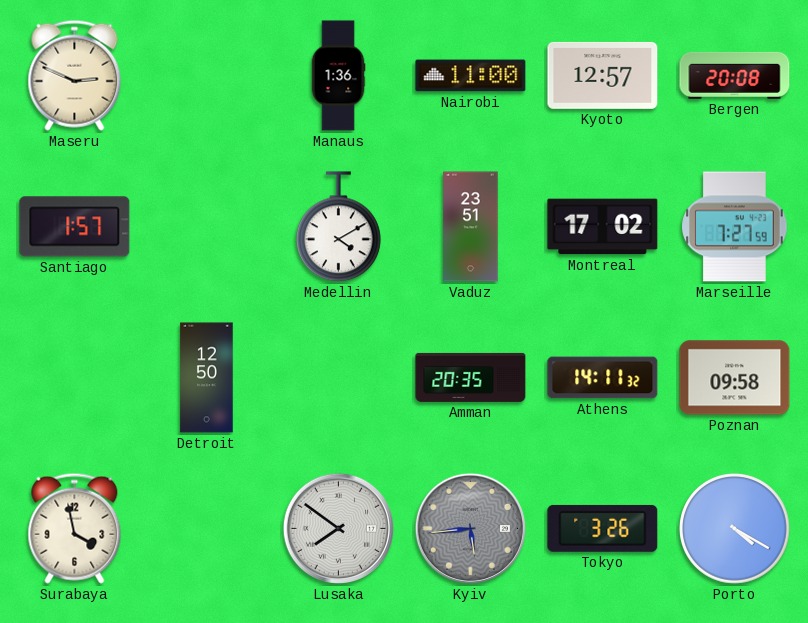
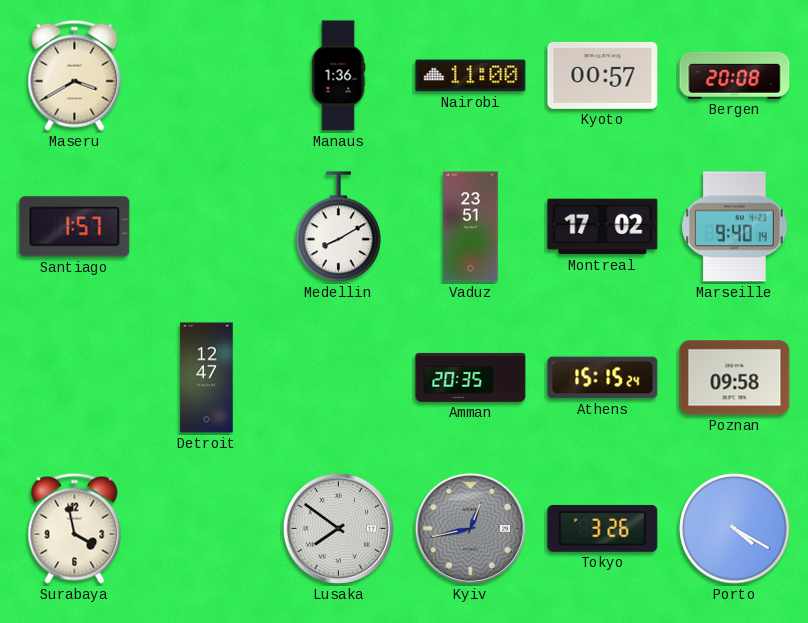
Maseru: 2:49 -> 3:40
Kyoto: 12:57 -> 00:57
Medellin: 4:10 -> 8:10
Marseille: 7:27 -> 9:40
Detroit: 12:50 -> 12:47
Athens: 14:11 -> 15:15
Kyiv: 5:44 -> 12:43
